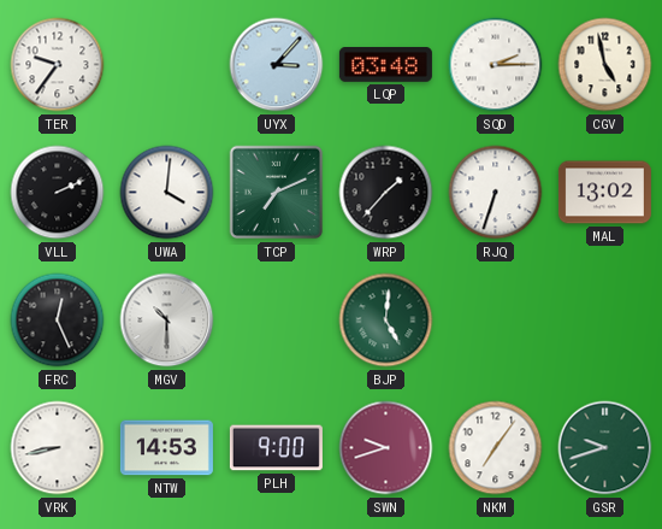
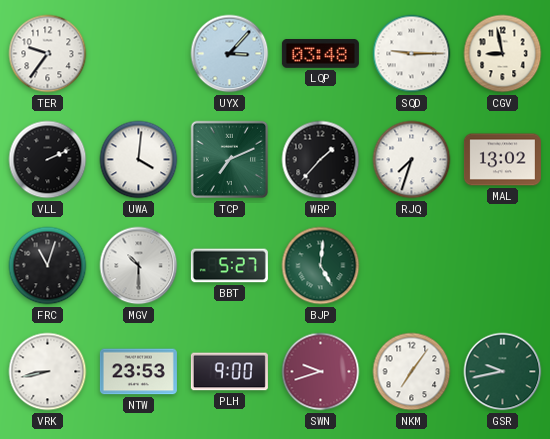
SQD: 2:15 -> 9:15
CGV: 4:58 -> 8:58
RJQ: 6:33 -> 7:33
FRC: 12:26 -> 11:03
BBT: none -> 5:27
NTW: 14:53 -> 23:53
GSR: 9:42 -> 9:43
